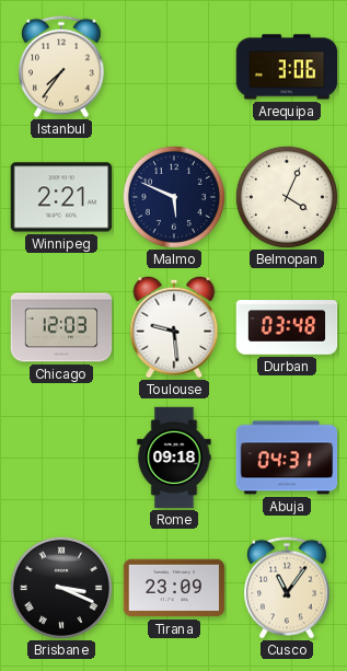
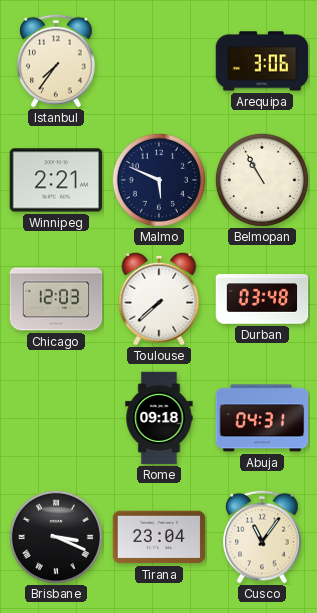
Belmopan: 4:04 -> 10:55
Toulouse: 9:29 -> 7:38
Tirana: 23:09 -> 23:04
